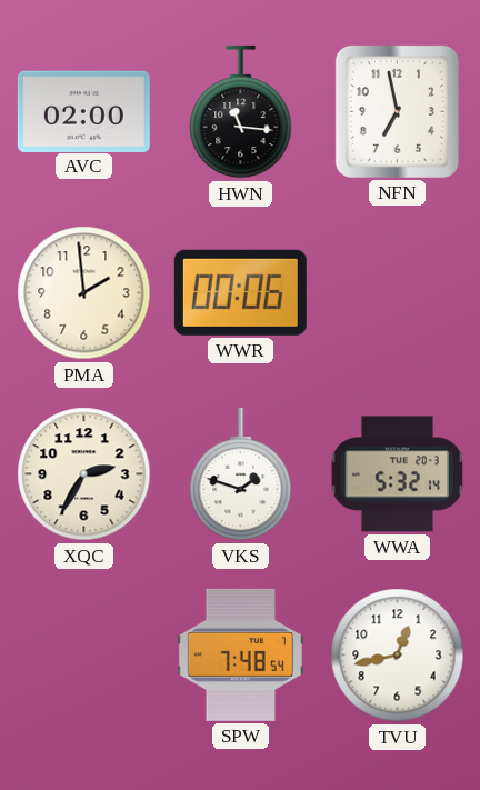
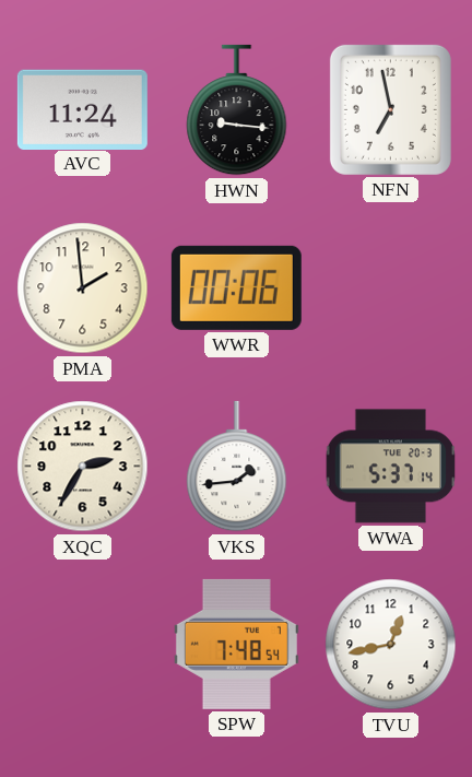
AVC: 02:00 -> 11:24
HWN: 11:16 -> 9:16
VKS: 1:48 -> 1:44
WWA: 5:32 -> 5:37
